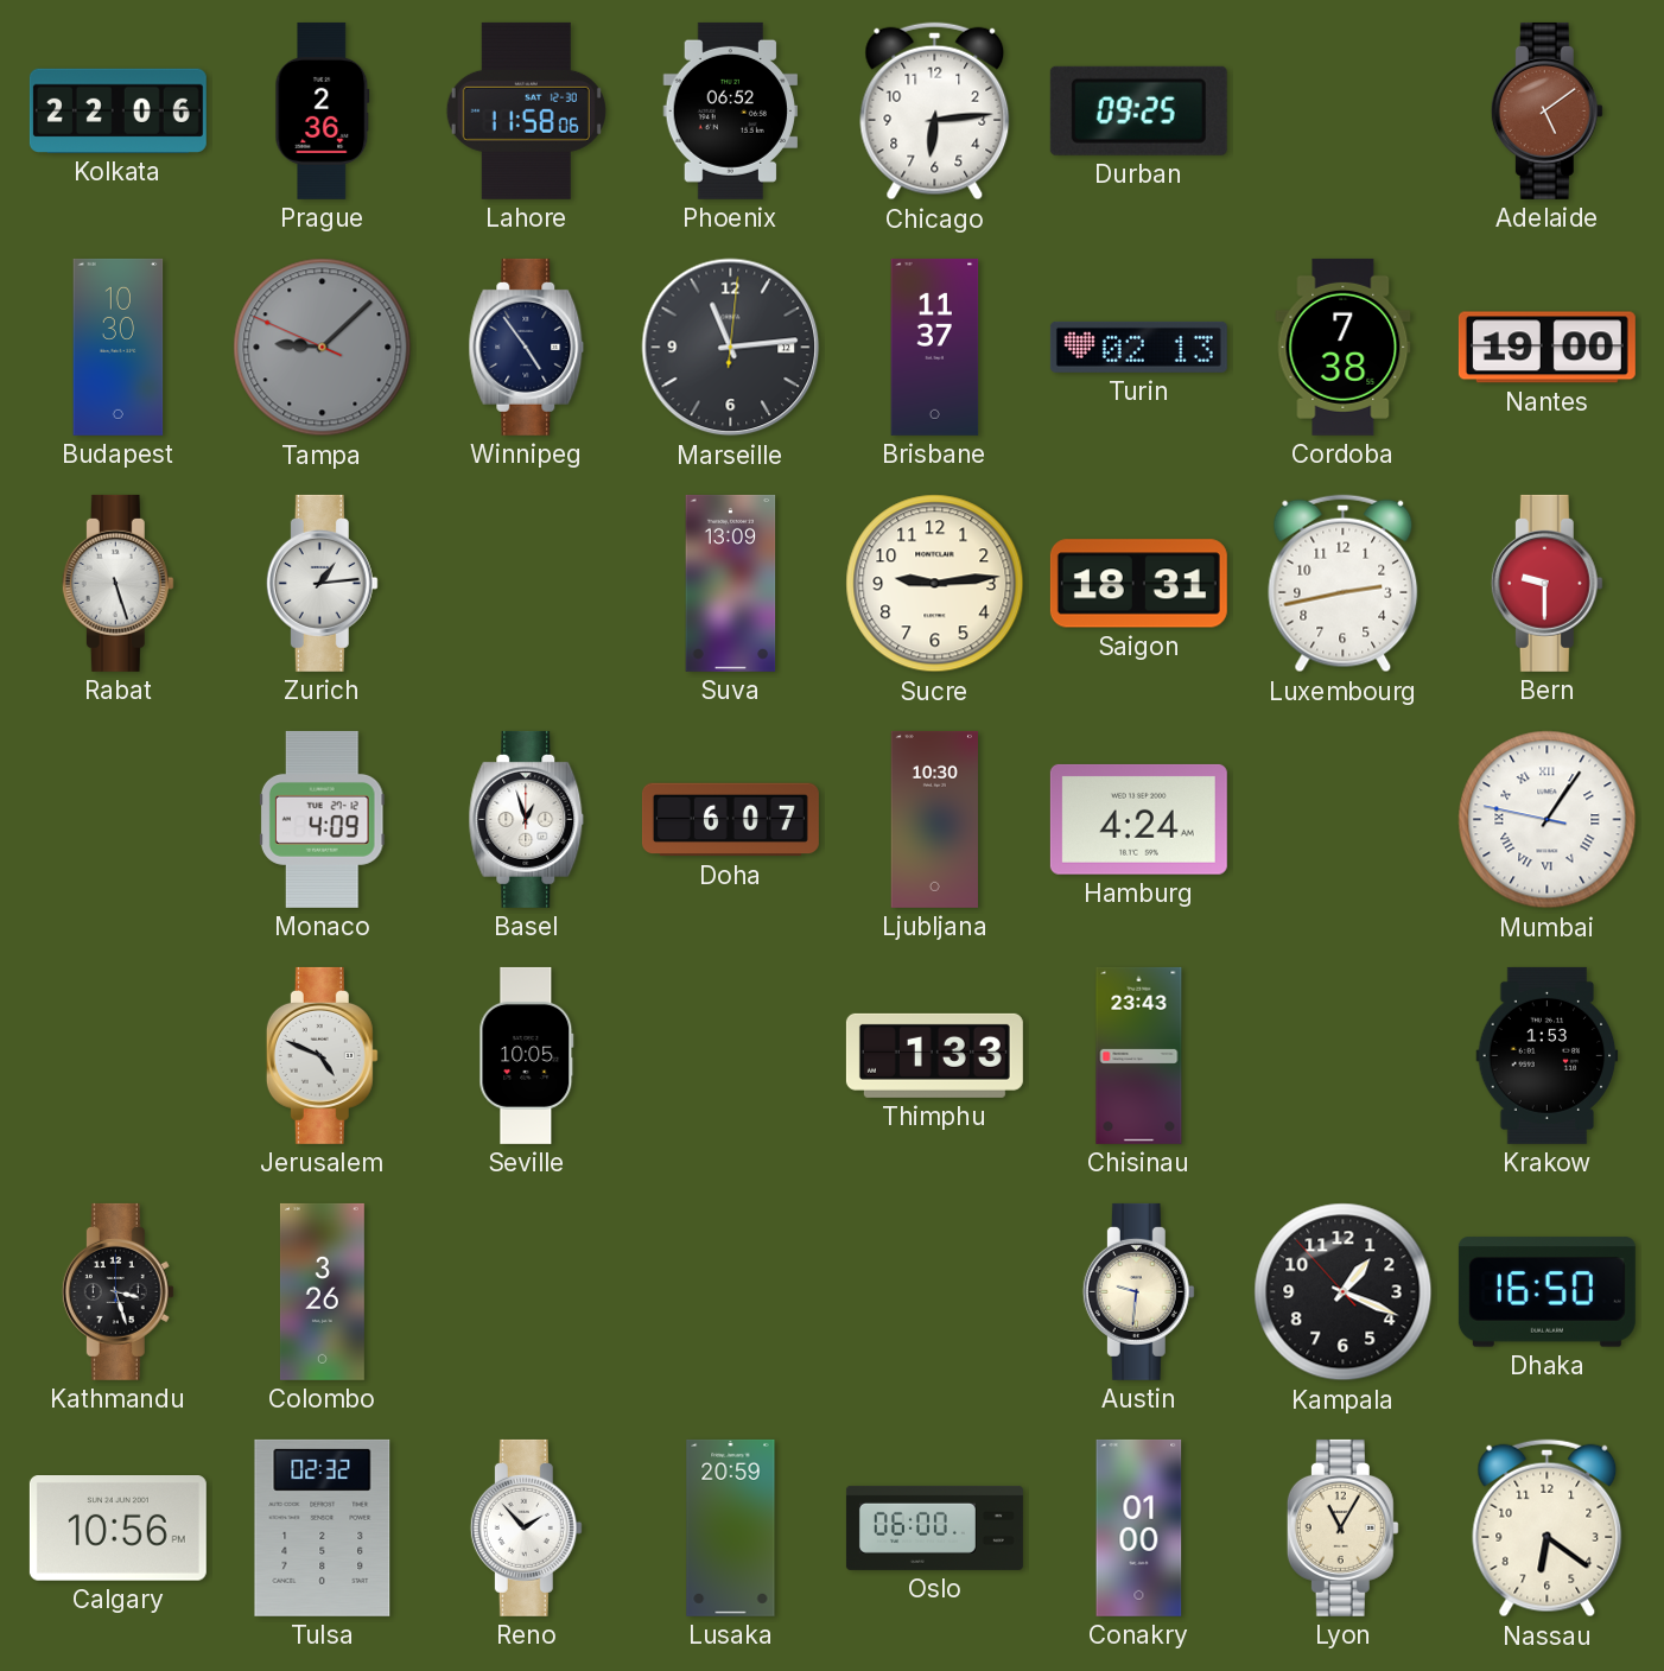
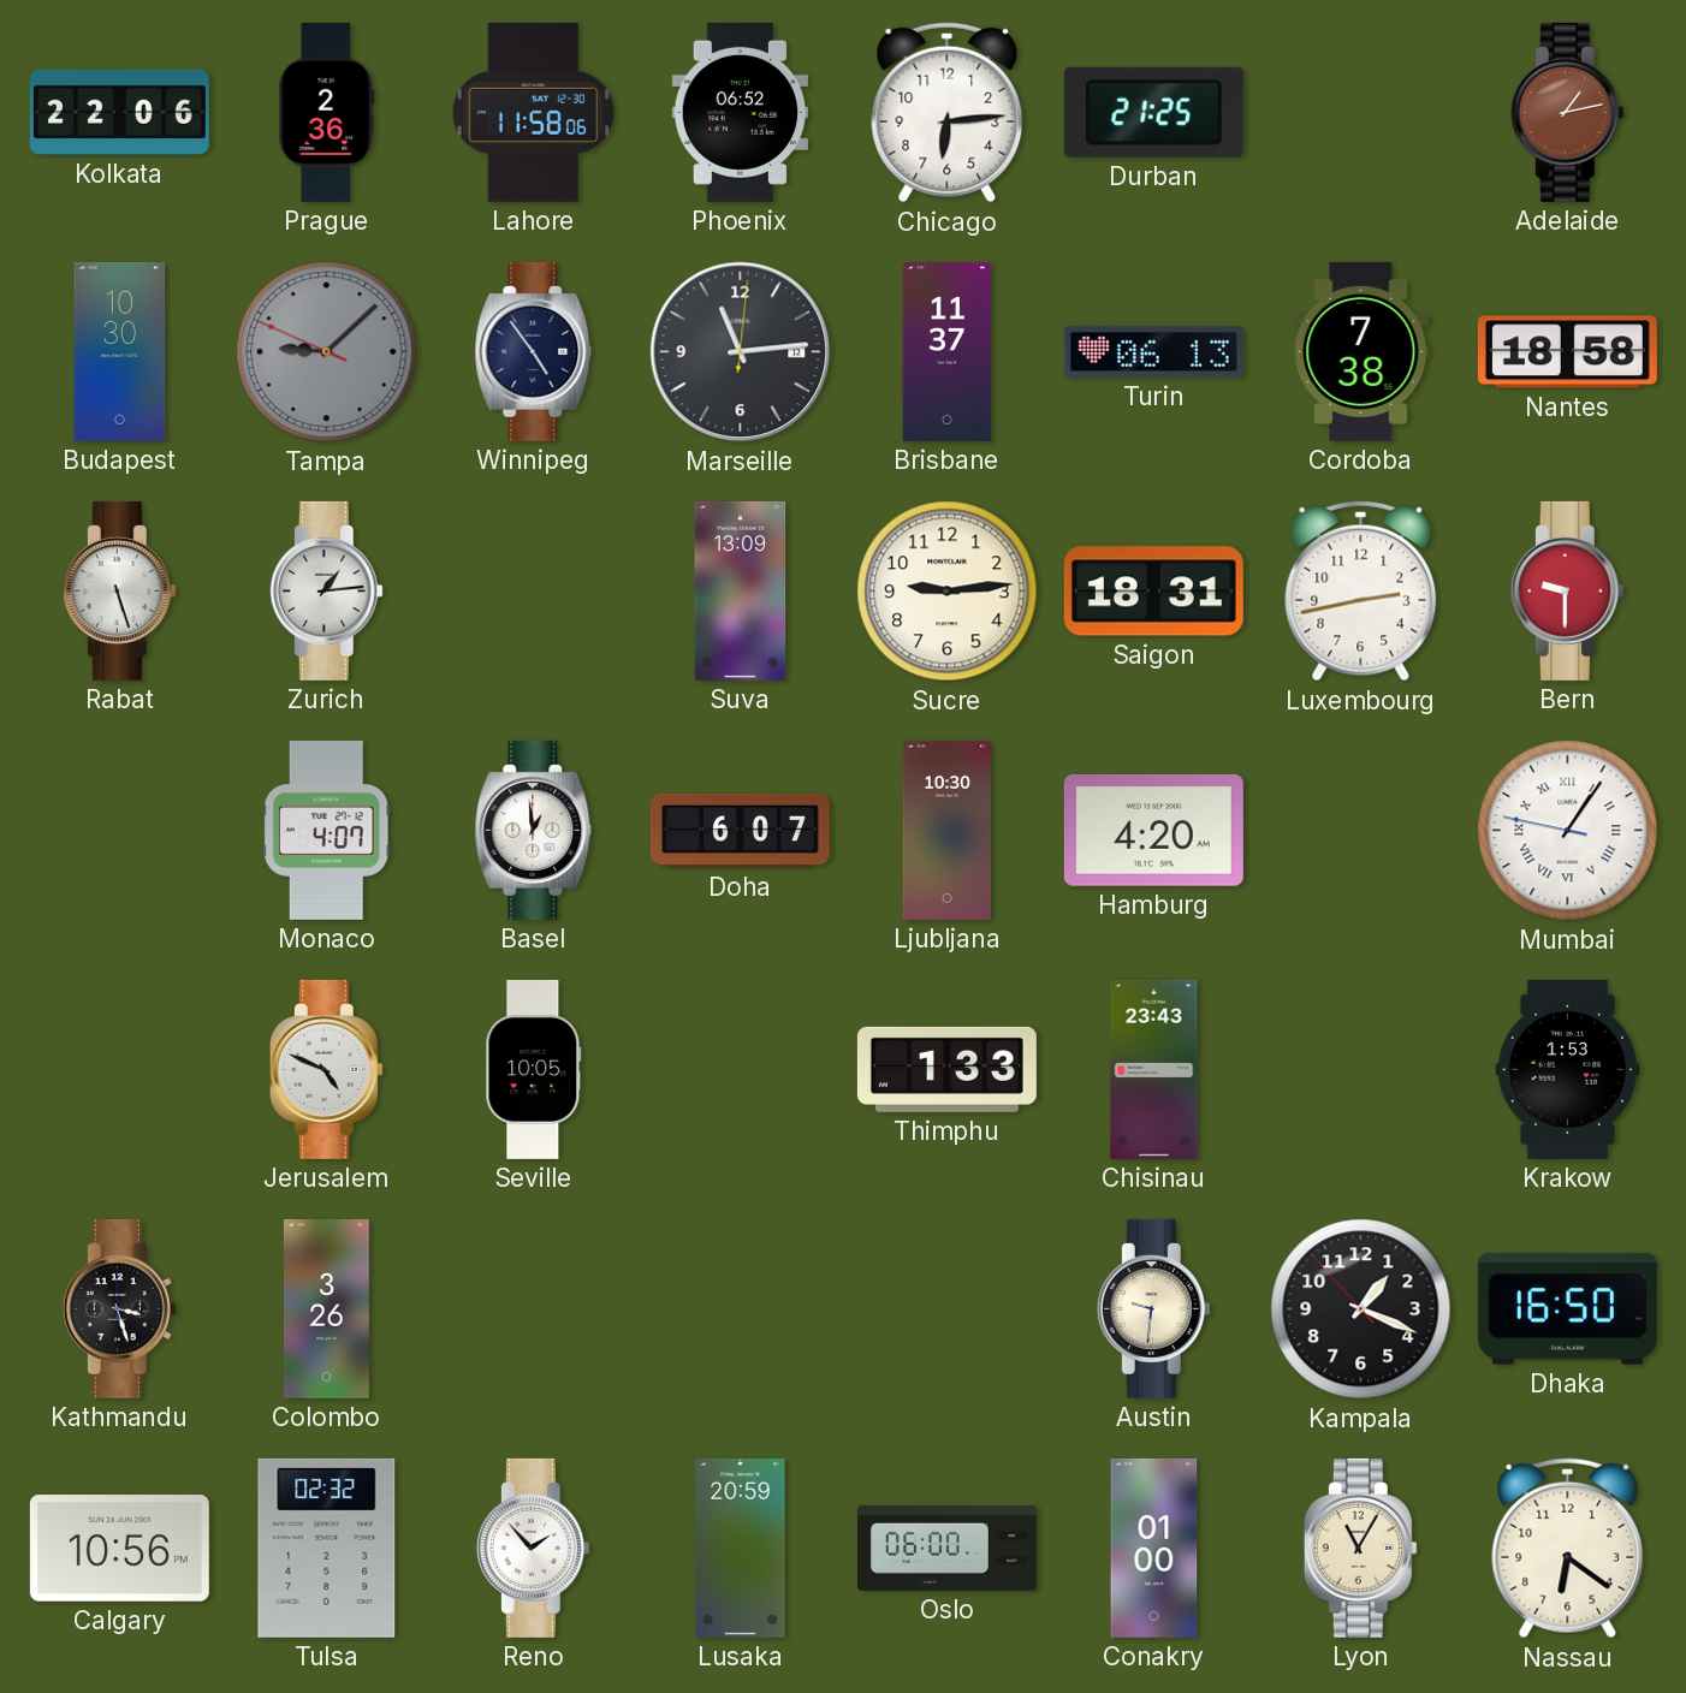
Durban: 09:25 -> 21:25
Adelaide: 5:09 -> 1:13
Turin: 02:13 -> 06:13
Nantes: 19:00 -> 18:58
Monaco: 4:09 -> 4:07
Basel: 12:57 -> 12:59
Hamburg: 4:24 -> 4:20
